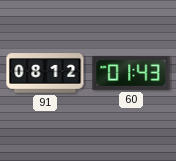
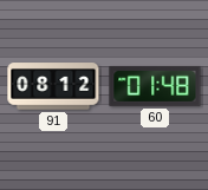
60: 01:43 -> 01:48
